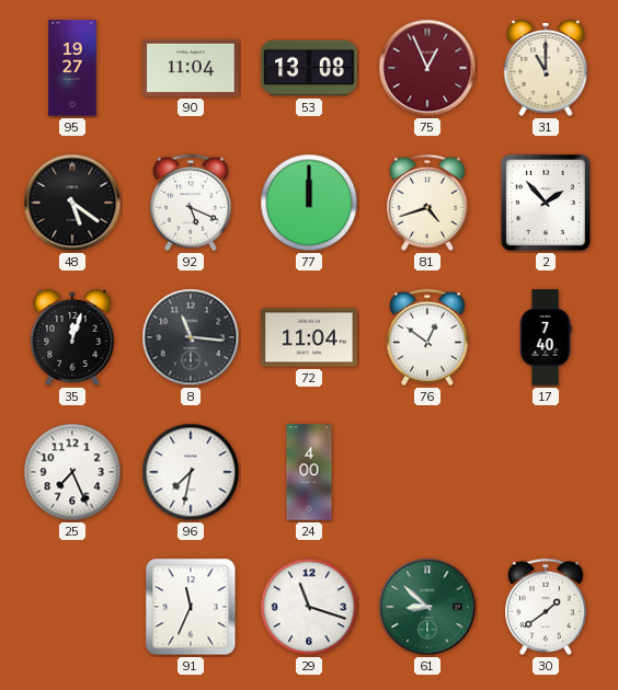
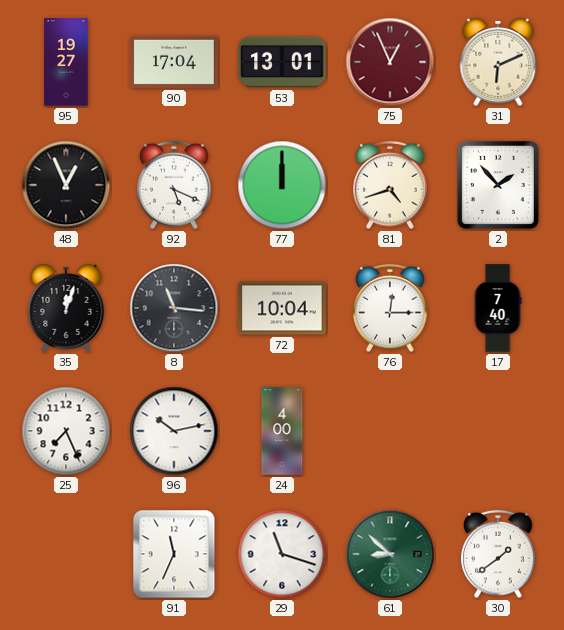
90: 11:04 -> 17:04
53: 13:08 -> 13:01
31: 11:00 -> 6:11
48: 5:21 -> 12:56
72: 11:04 -> 10:04
76: 12:51 -> 12:15
96: 7:32 -> 10:13
